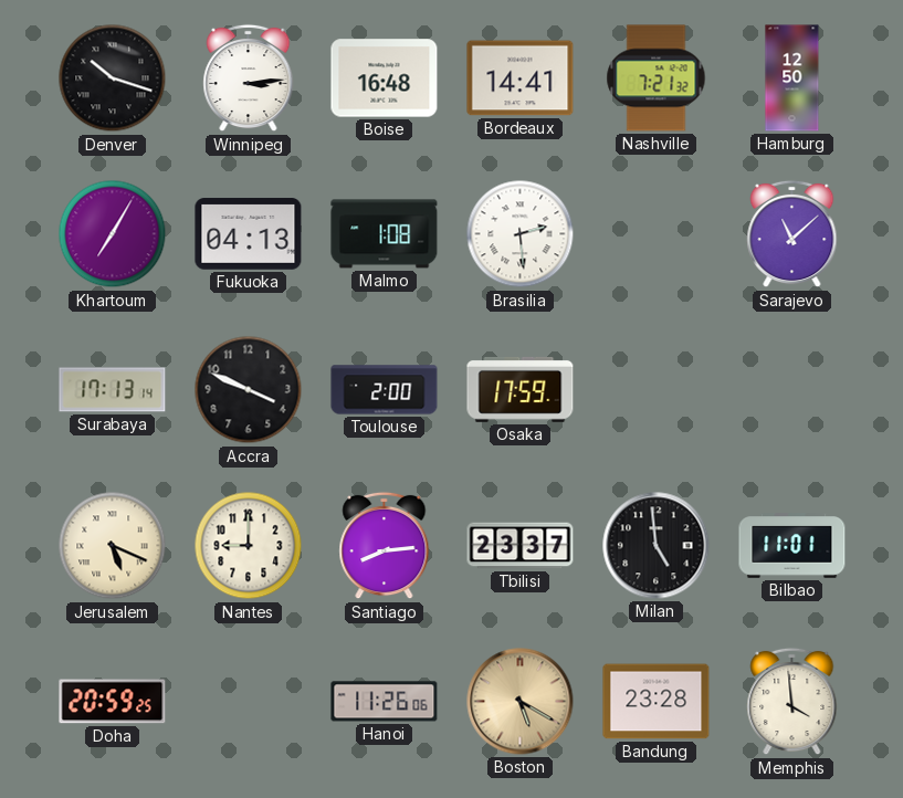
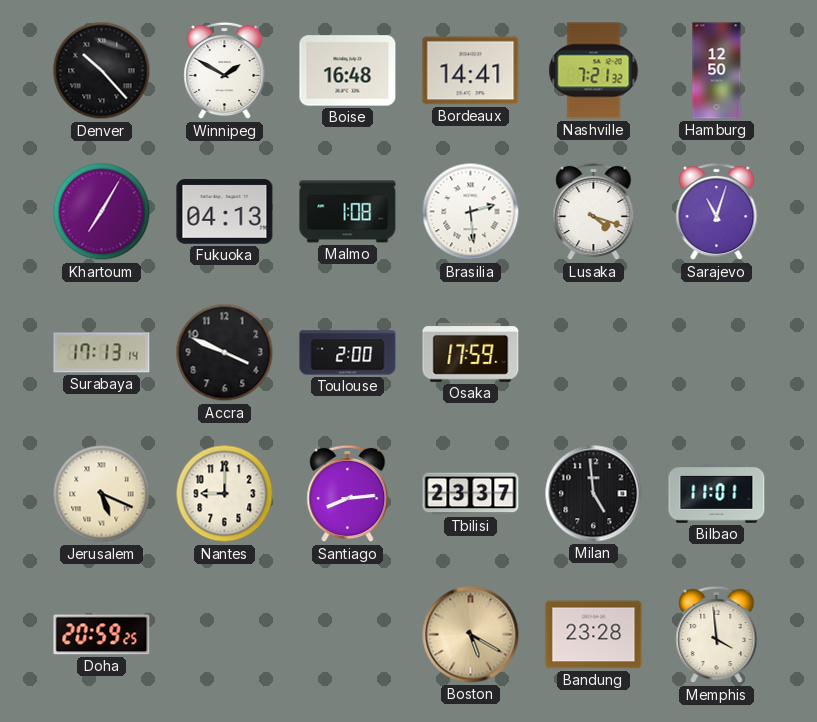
Denver: 10:18 -> 10:23
Winnipeg: 3:14 -> 1:50
Lusaka: none -> 4:18
Sarajevo: 11:08 -> 11:03
Hanoi: 11:26 -> none
